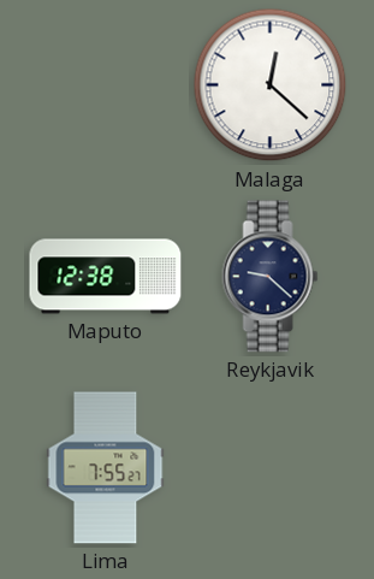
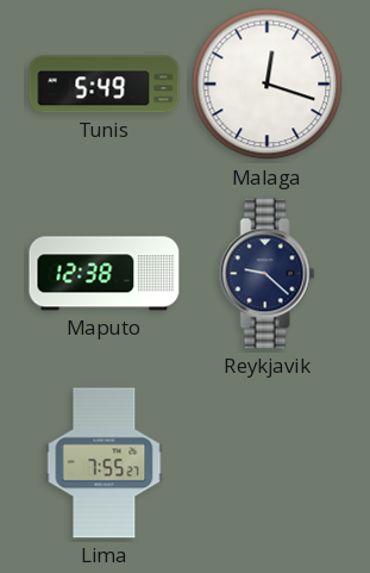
Tunis: none -> 5:49
Malaga: 12:22 -> 12:18
